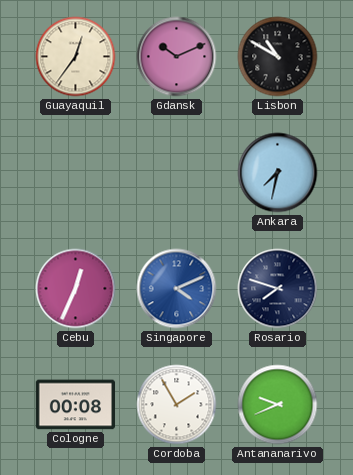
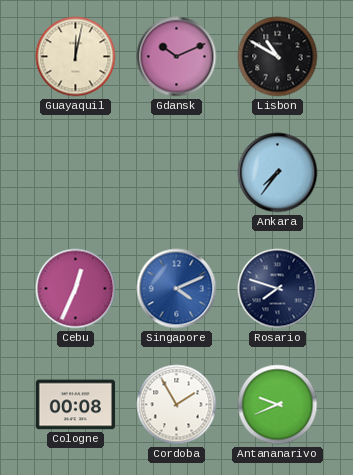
Guayaquil: 12:36 -> 12:02
Ankara: 7:32 -> 7:36
